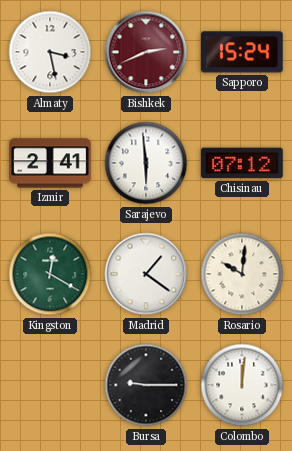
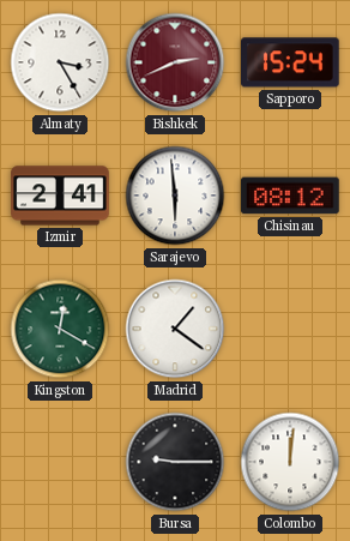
Almaty: 3:28 -> 3:25
Chisinau: 07:12 -> 08:12
Rosario: 10:01 -> none
